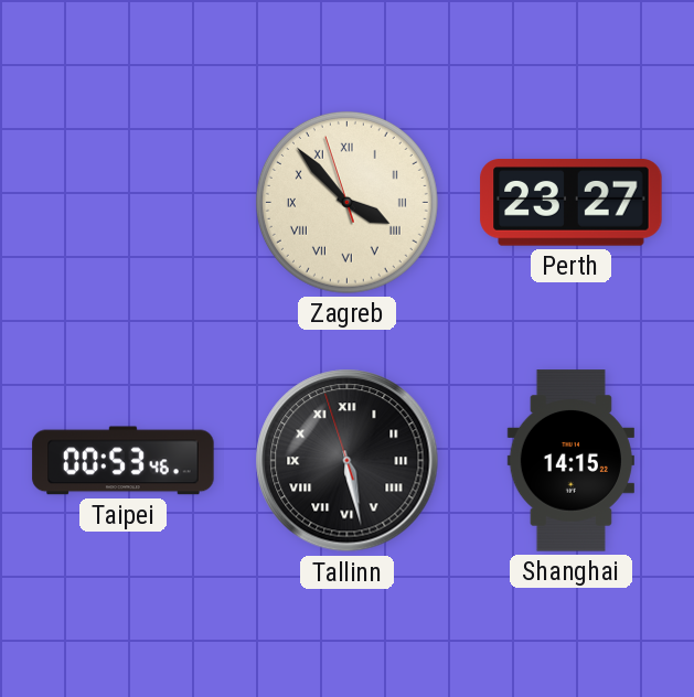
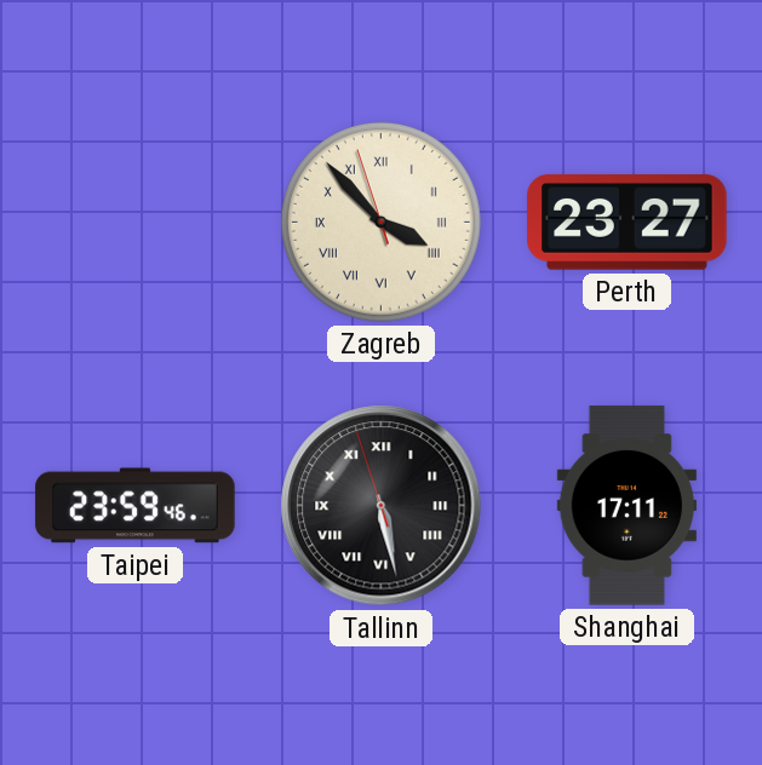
Taipei: 00:53 -> 23:59
Shanghai: 14:15 -> 17:11
